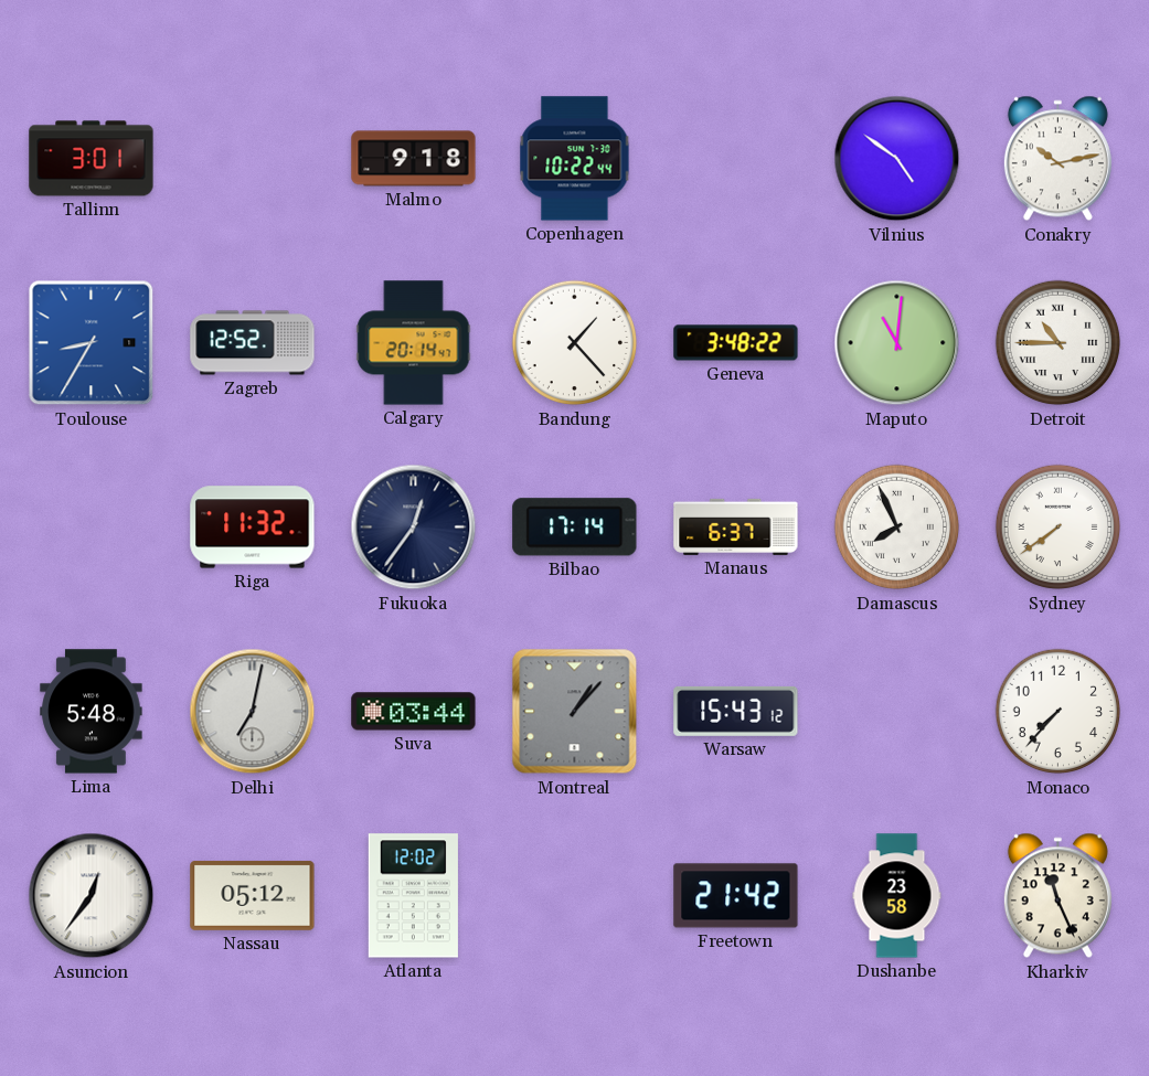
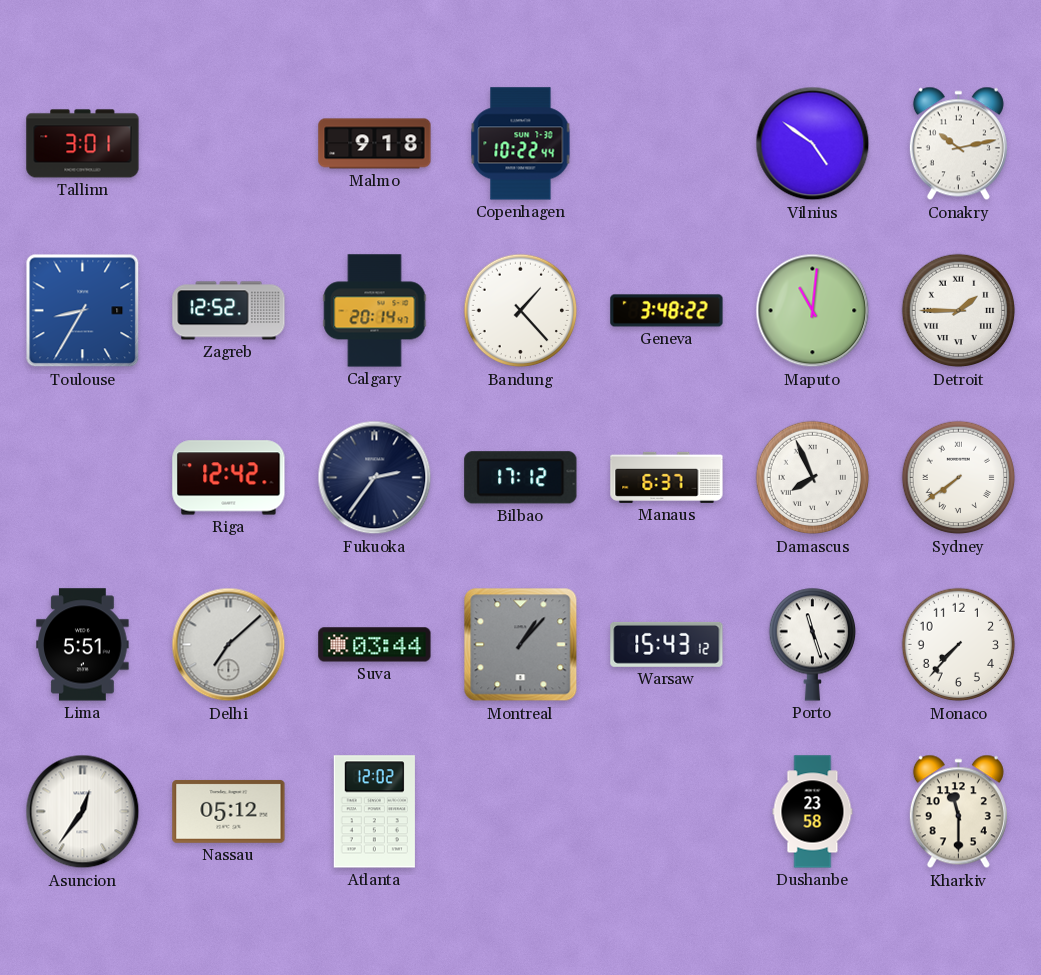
Detroit: 10:45 -> 1:45
Riga: 11:32 -> 12:42
Fukuoka: 12:36 -> 2:36
Bilbao: 17:14 -> 17:12
Lima: 5:48 -> 5:51
Delhi: 7:02 -> 7:08
Porto: none -> 11:27
Freetown: 21:42 -> none
Kharkiv: 11:26 -> 11:30
